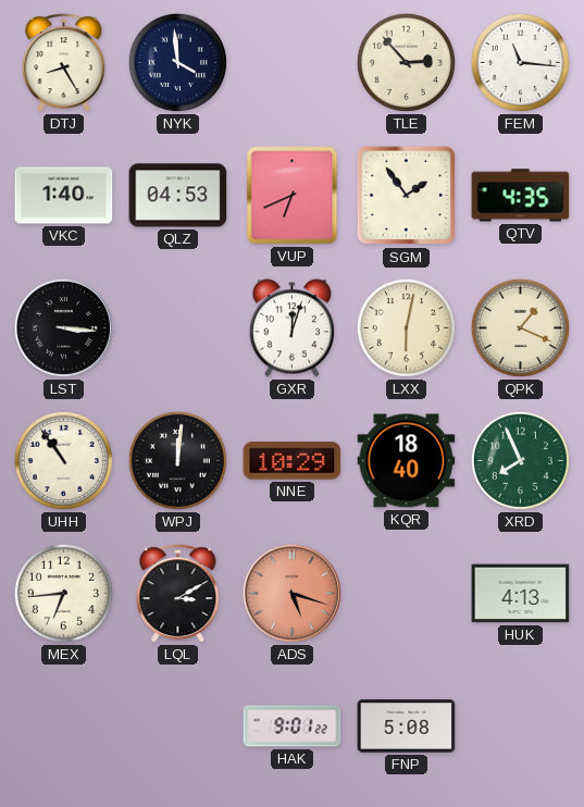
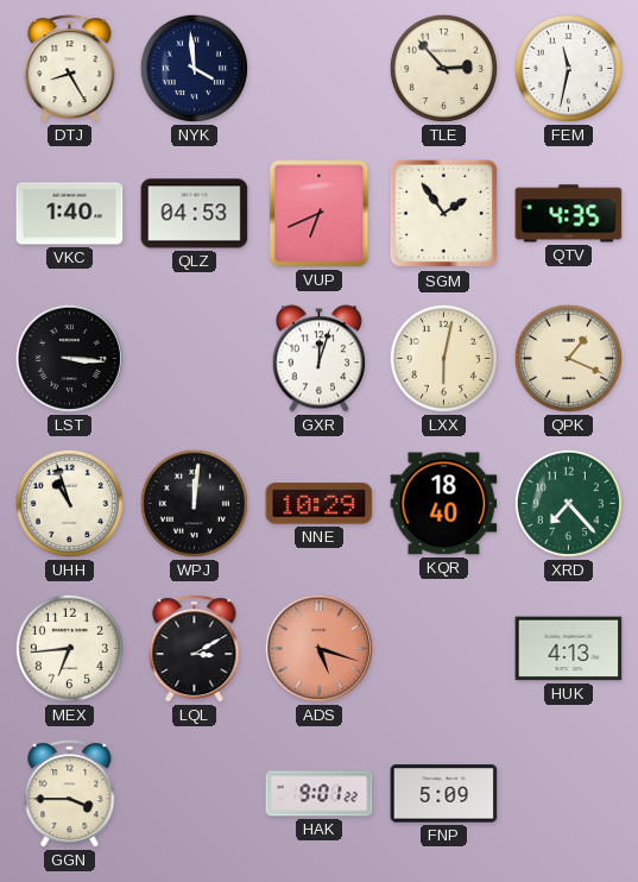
FEM: 11:16 -> 11:32
UHH: 10:54 -> 10:57
XRD: 7:56 -> 7:23
GGN: none -> 3:45
FNP: 5:08 -> 5:09
